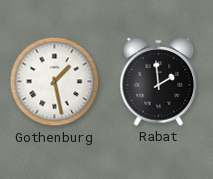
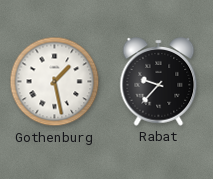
Rabat: 1:59 -> 9:37
